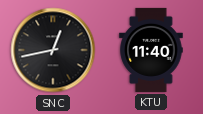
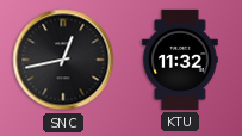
KTU: 11:40 -> 11:32
